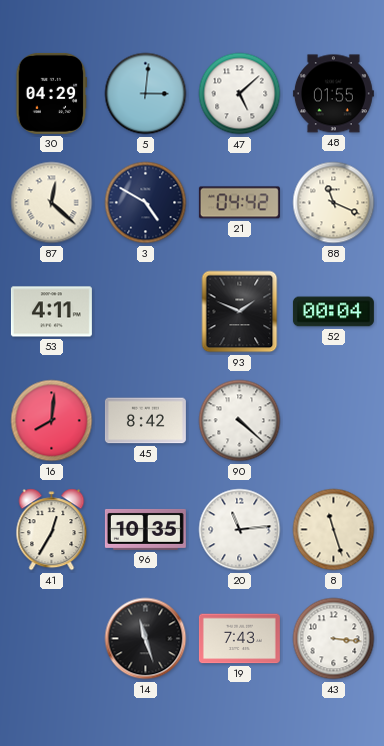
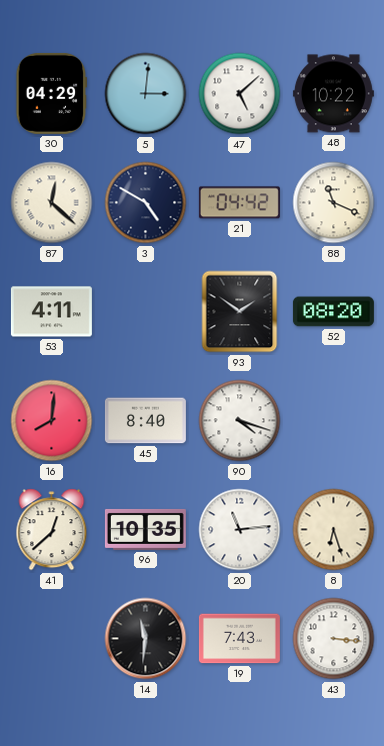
48: 01:55 -> 10:22
93: 1:49 -> 1:51
52: 00:04 -> 08:20
45: 8:42 -> 8:40
90: 4:22 -> 4:18
41: 12:35 -> 12:38
8: 11:27 -> 6:27
14: 11:27 -> 11:31
